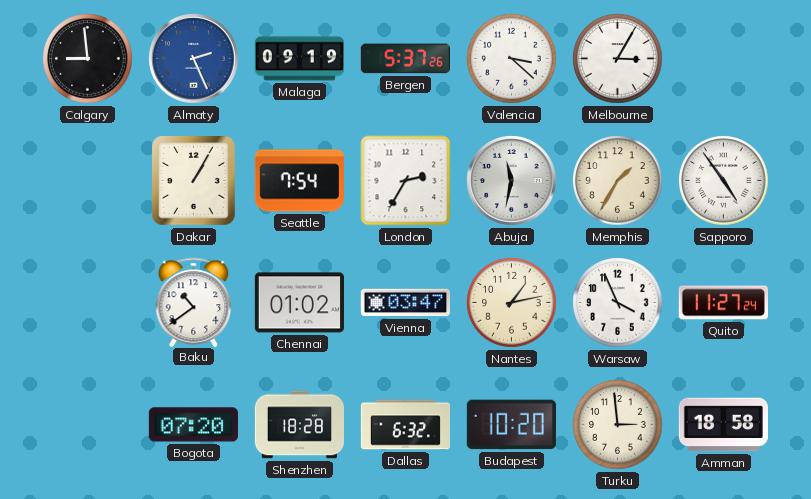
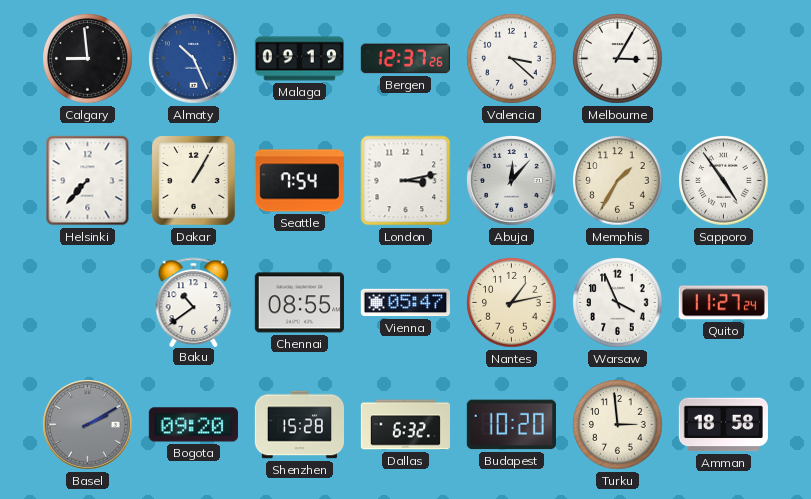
Almaty: 2:26 -> 10:26
Bergen: 5:37 -> 12:37
Helsinki: none -> 7:37
London: 2:35 -> 3:13
Abuja: 11:32 -> 12:07
Chennai: 01:02 -> 08:55
Vienna: 03:47 -> 05:47
Basel: none -> 2:10
Bogota: 07:20 -> 09:20
Shenzhen: 18:28 -> 15:28
